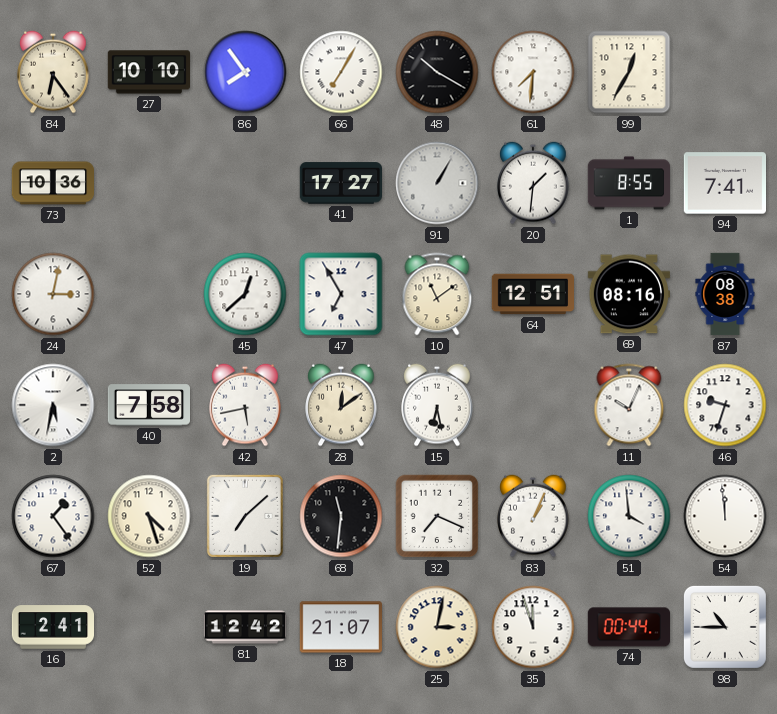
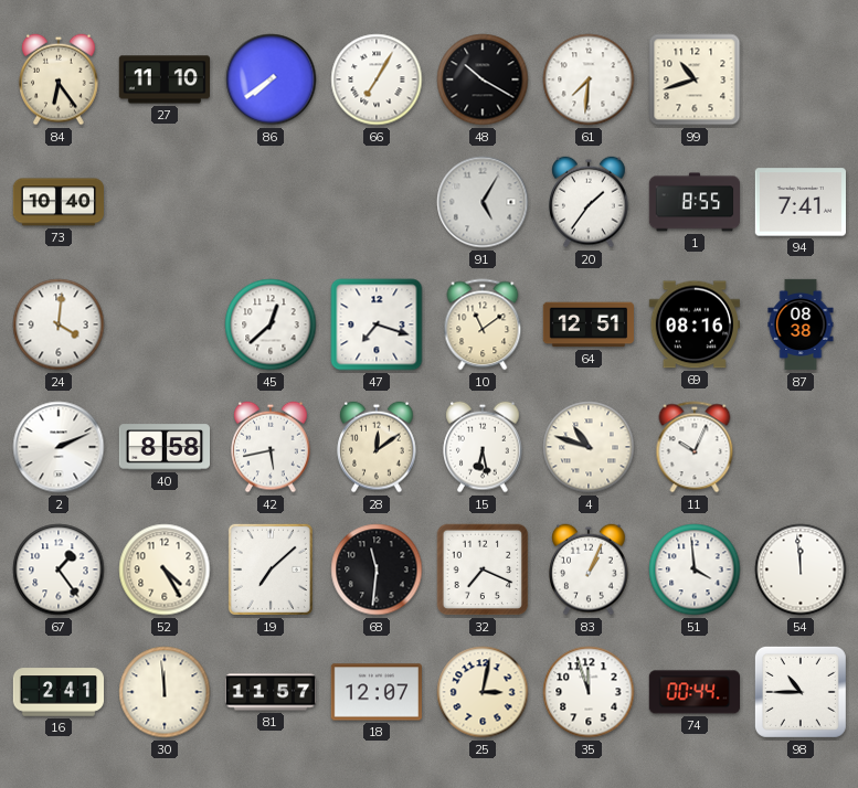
27: 10:10 -> 11:10
86: 7:54 -> 7:39
99: 12:35 -> 10:42
73: 10:36 -> 10:40
41: 17:27 -> none
91: 1:05 -> 5:05
20: 1:31 -> 1:36
24: 3:02 -> 4:01
47: 6:55 -> 7:18
2: 5:32 -> 2:11
40: 7:58 -> 8:58
4: none -> 10:48
46: 9:33 -> none
52: 4:27 -> 4:25
30: none -> 11:59
81: 12:42 -> 11:57
18: 21:07 -> 12:07
